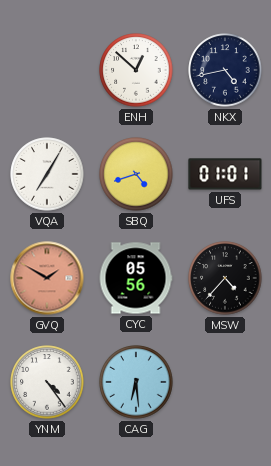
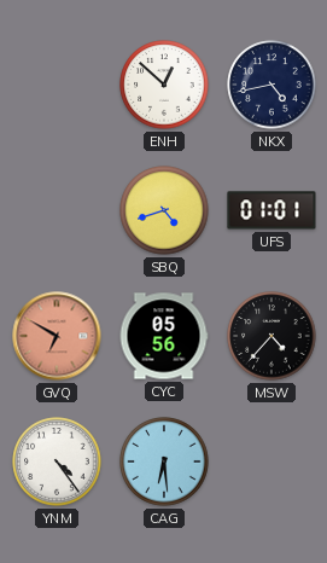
VQA: 7:05 -> none
GVQ: 1:50 -> 6:50
